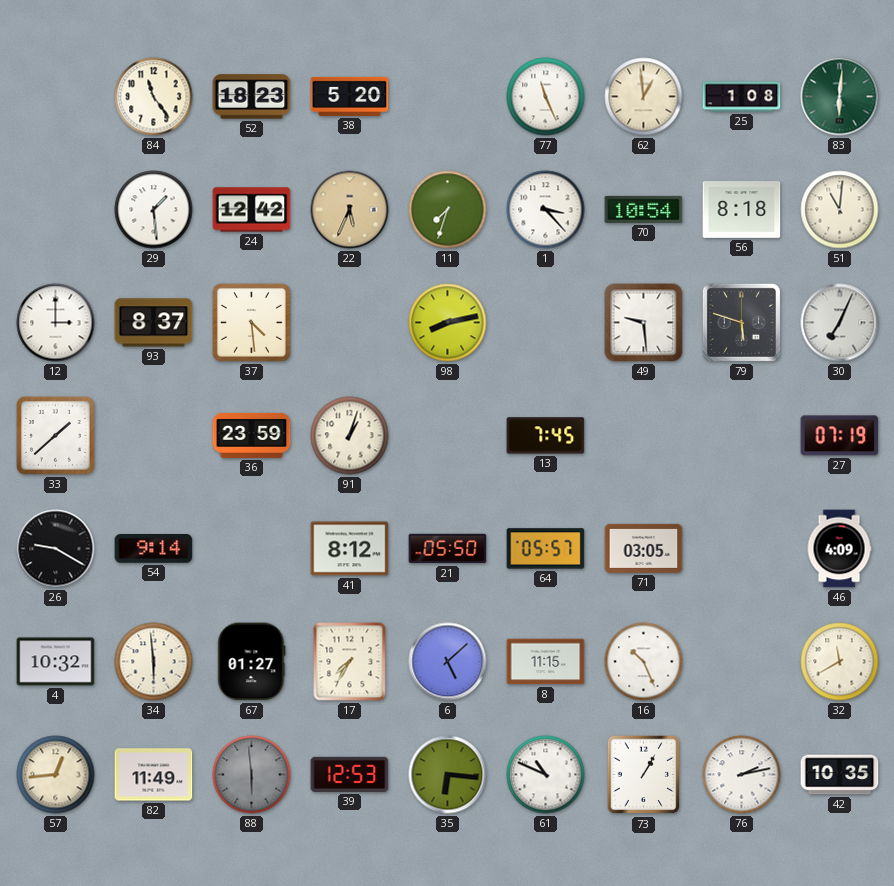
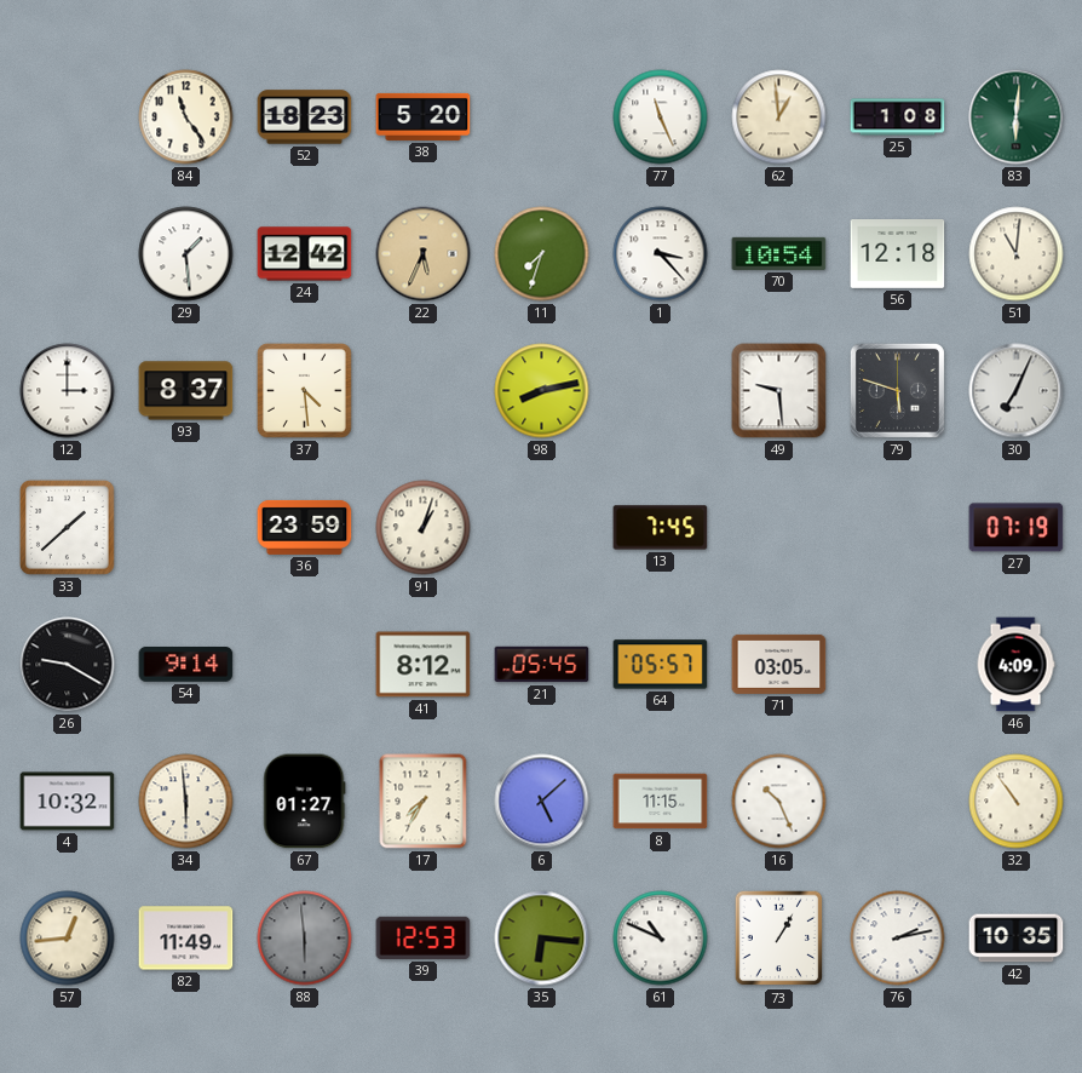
56: 8:18 -> 12:18
21: 05:50 -> 05:45
32: 11:40 -> 10:54
